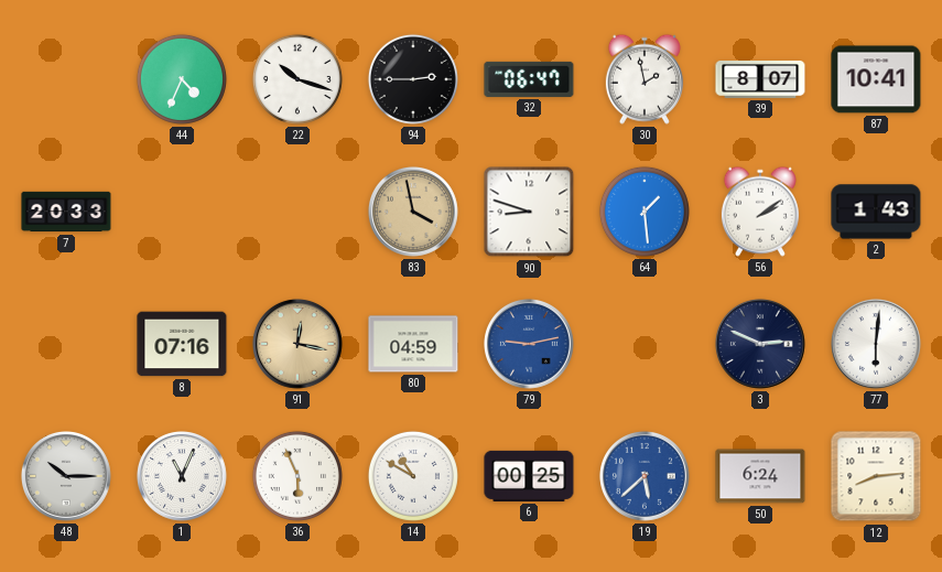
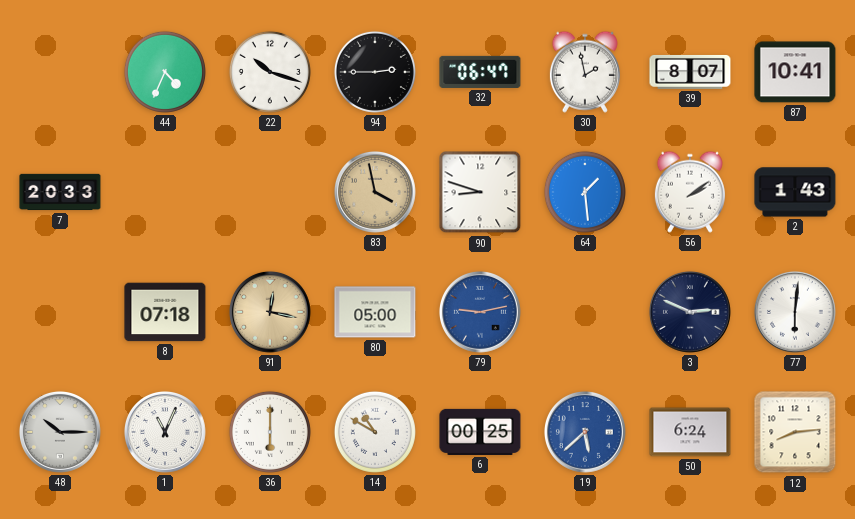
8: 07:16 -> 07:18
80: 04:59 -> 05:00
36: 5:56 -> 6:00
